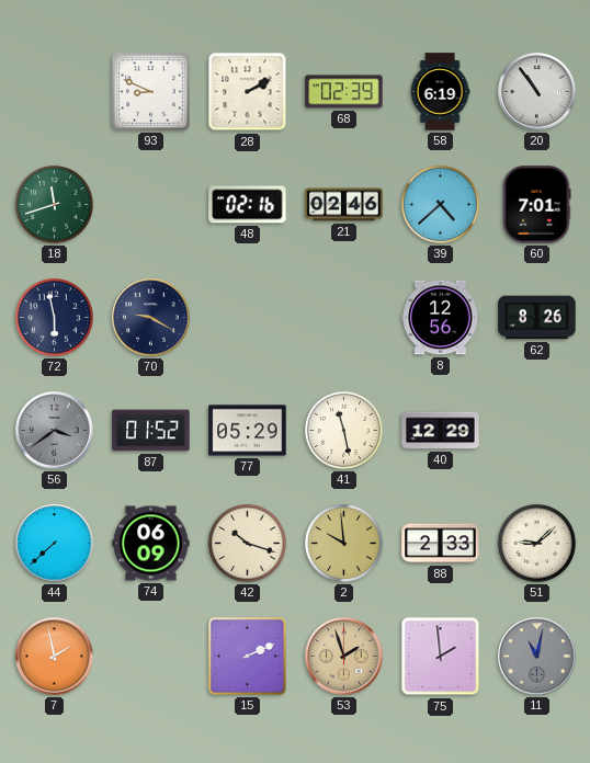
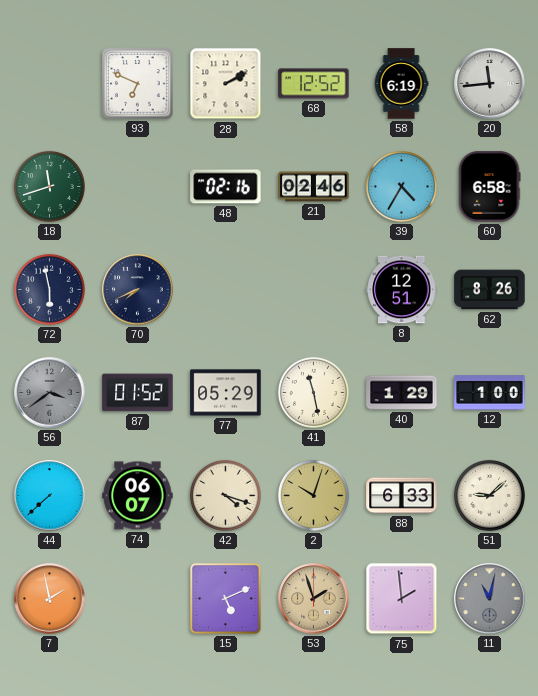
93: 8:49 -> 6:49
68: 02:39 -> 12:52
20: 10:54 -> 11:44
39: 4:38 -> 4:35
60: 7:01 -> 6:58
70: 9:20 -> 7:41
8: 12:56 -> 12:51
40: 12:29 -> 1:29
12: none -> 1:00
74: 06:09 -> 06:07
42: 10:18 -> 4:18
2: 9:59 -> 10:03
88: 2:33 -> 6:33
15: 2:11 -> 5:11
